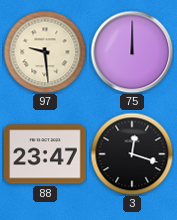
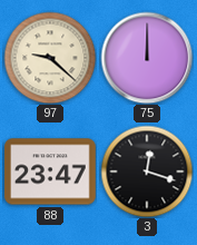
97: 9:29 -> 9:22
